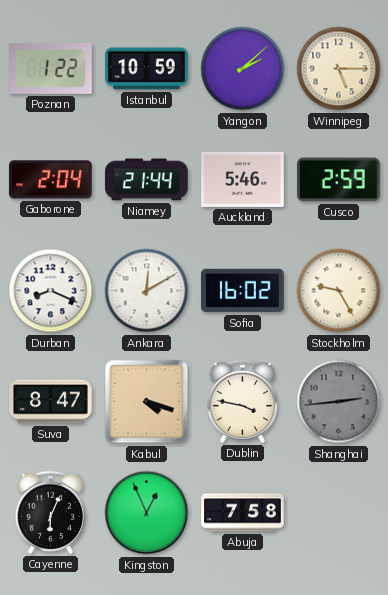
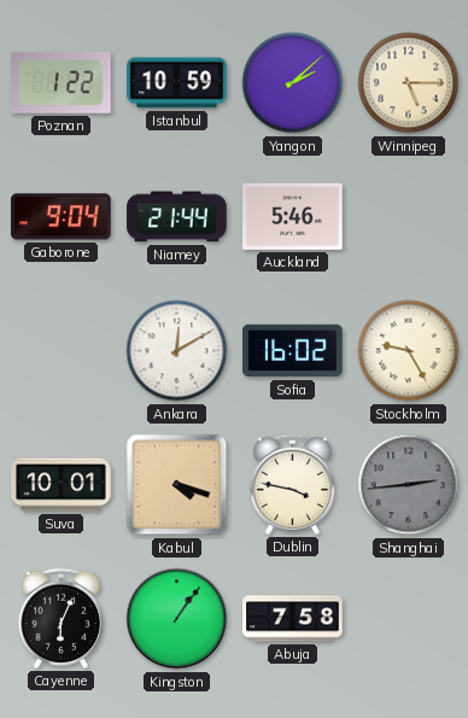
Gaborone: 2:04 -> 9:04
Cusco: 2:59 -> none
Durban: 8:19 -> none
Suva: 8:47 -> 10:01
Kingston: 12:56 -> 1:06
